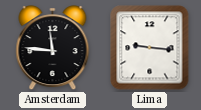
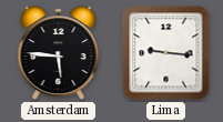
Amsterdam: 11:46 -> 5:46
